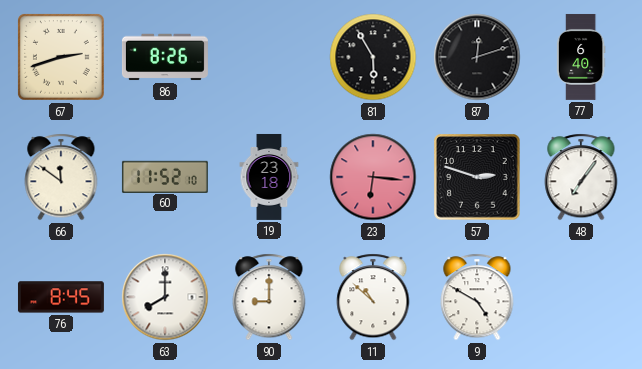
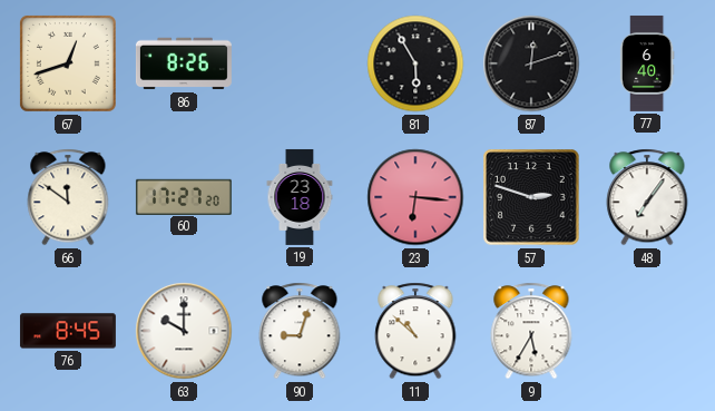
67: 2:42 -> 12:42
60: 11:52 -> 17:27
63: 8:00 -> 10:00
90: 9:00 -> 9:03
9: 4:50 -> 5:35
